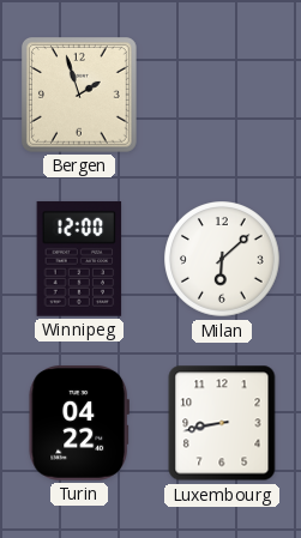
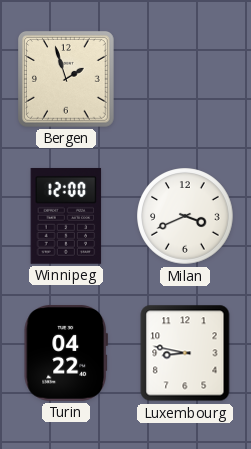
Milan: 6:08 -> 3:41
Luxembourg: 8:43 -> 8:47
